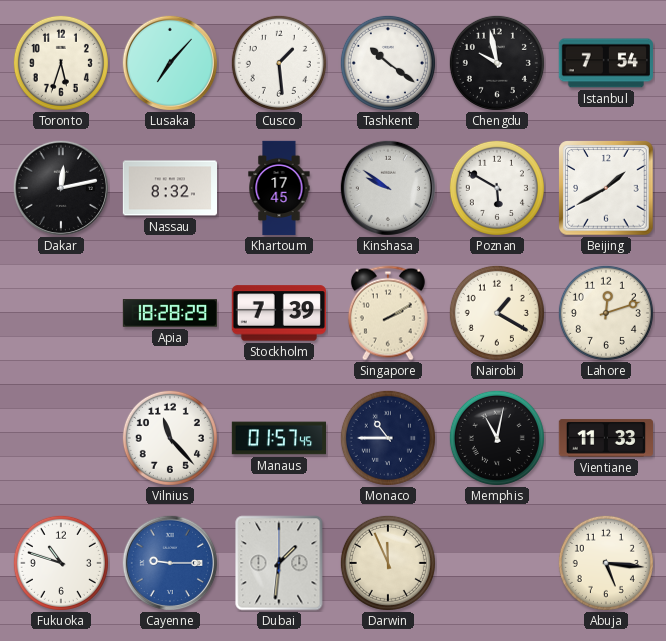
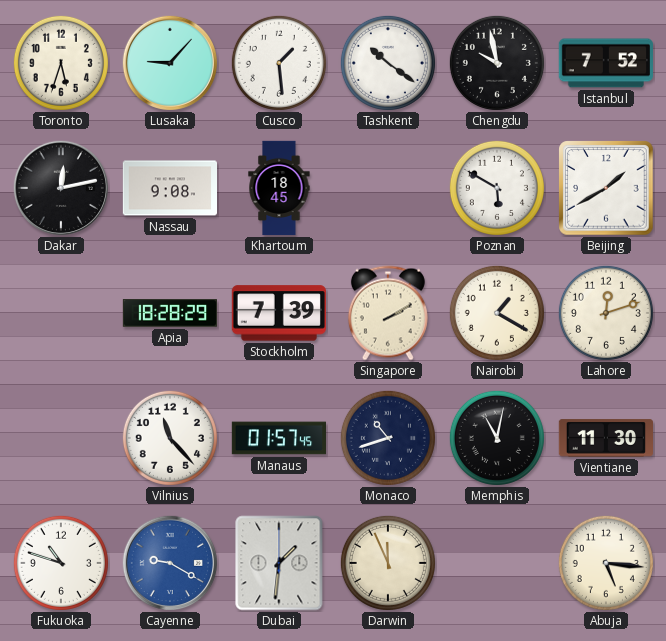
Lusaka: 7:07 -> 9:07
Istanbul: 7:54 -> 7:52
Nassau: 8:32 -> 9:08
Khartoum: 17:45 -> 18:45
Kinshasa: 9:51 -> none
Monaco: 10:45 -> 10:42
Vientiane: 11:33 -> 11:30
Cayenne: 9:15 -> 9:20
